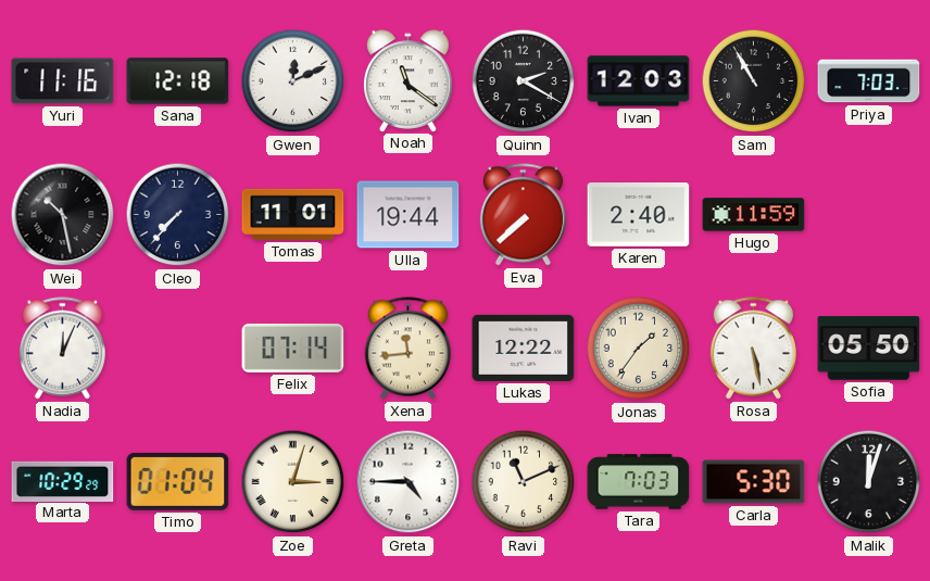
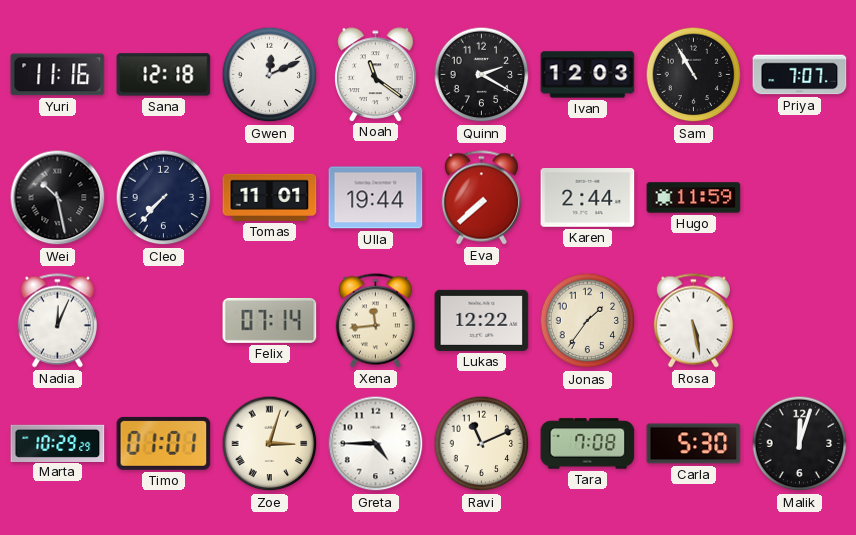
Priya: 7:03 -> 7:07
Karen: 2:40 -> 2:44
Sofia: 05:50 -> none
Timo: 01:04 -> 01:01
Tara: 7:03 -> 7:08
